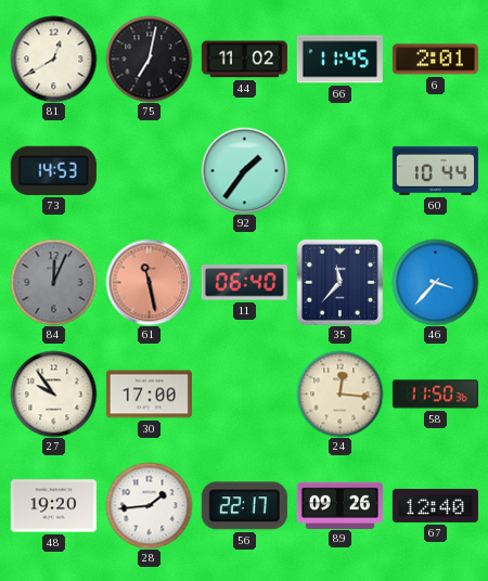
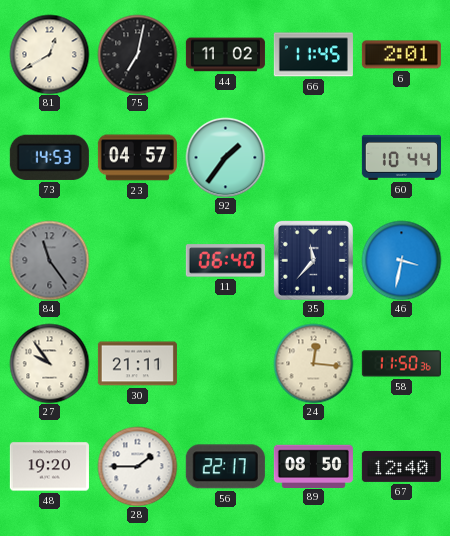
23: none -> 04:57
84: 12:04 -> 11:24
61: 11:28 -> none
46: 3:37 -> 3:32
30: 17:00 -> 21:11
28: 1:44 -> 1:45
89: 09:26 -> 08:50
